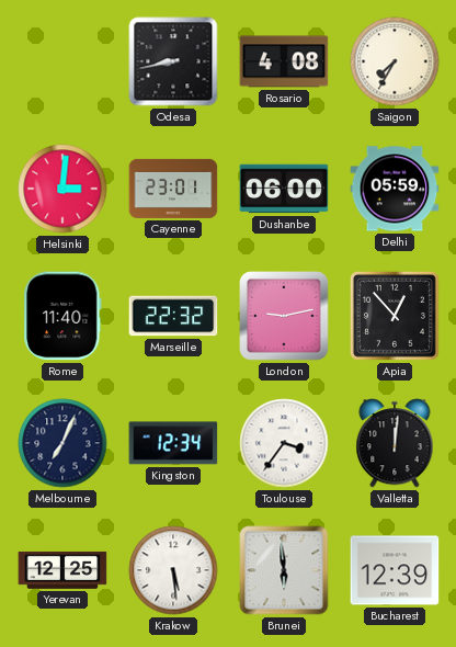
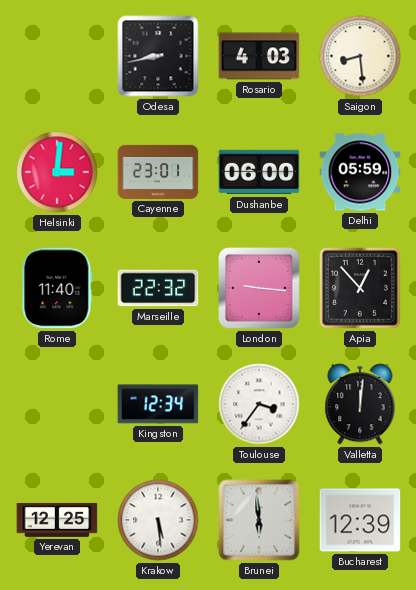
Rosario: 4:08 -> 4:03
Saigon: 7:35 -> 8:29
London: 9:13 -> 9:16
Melbourne: 7:04 -> none
